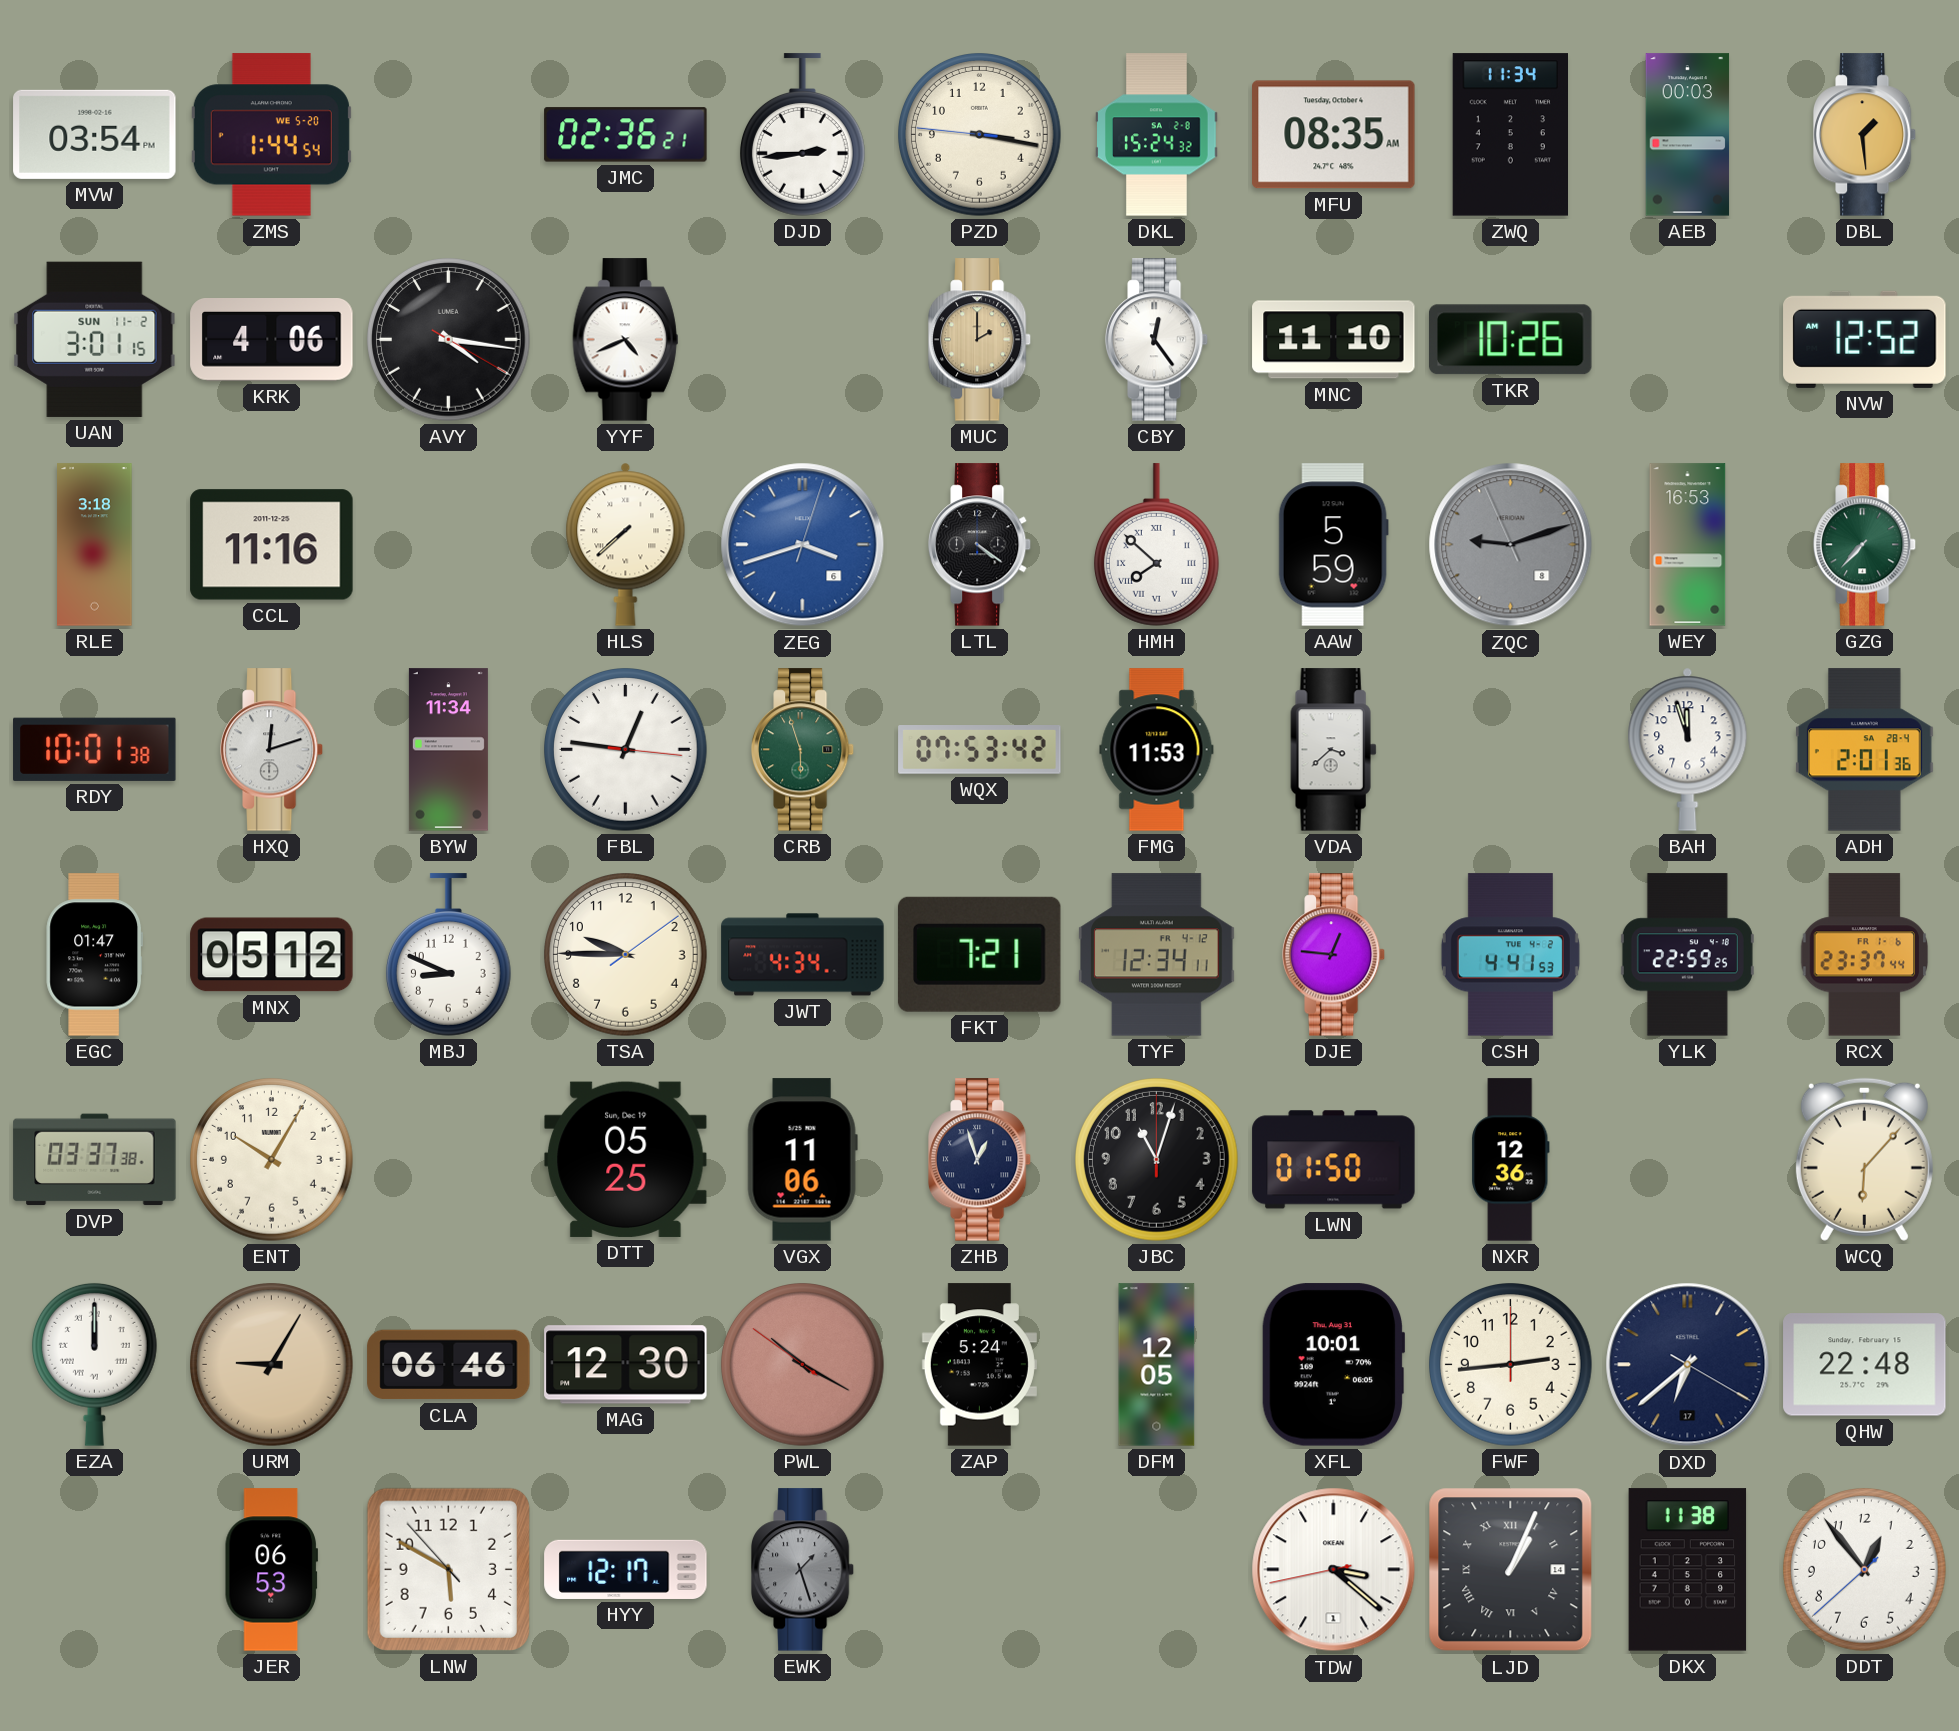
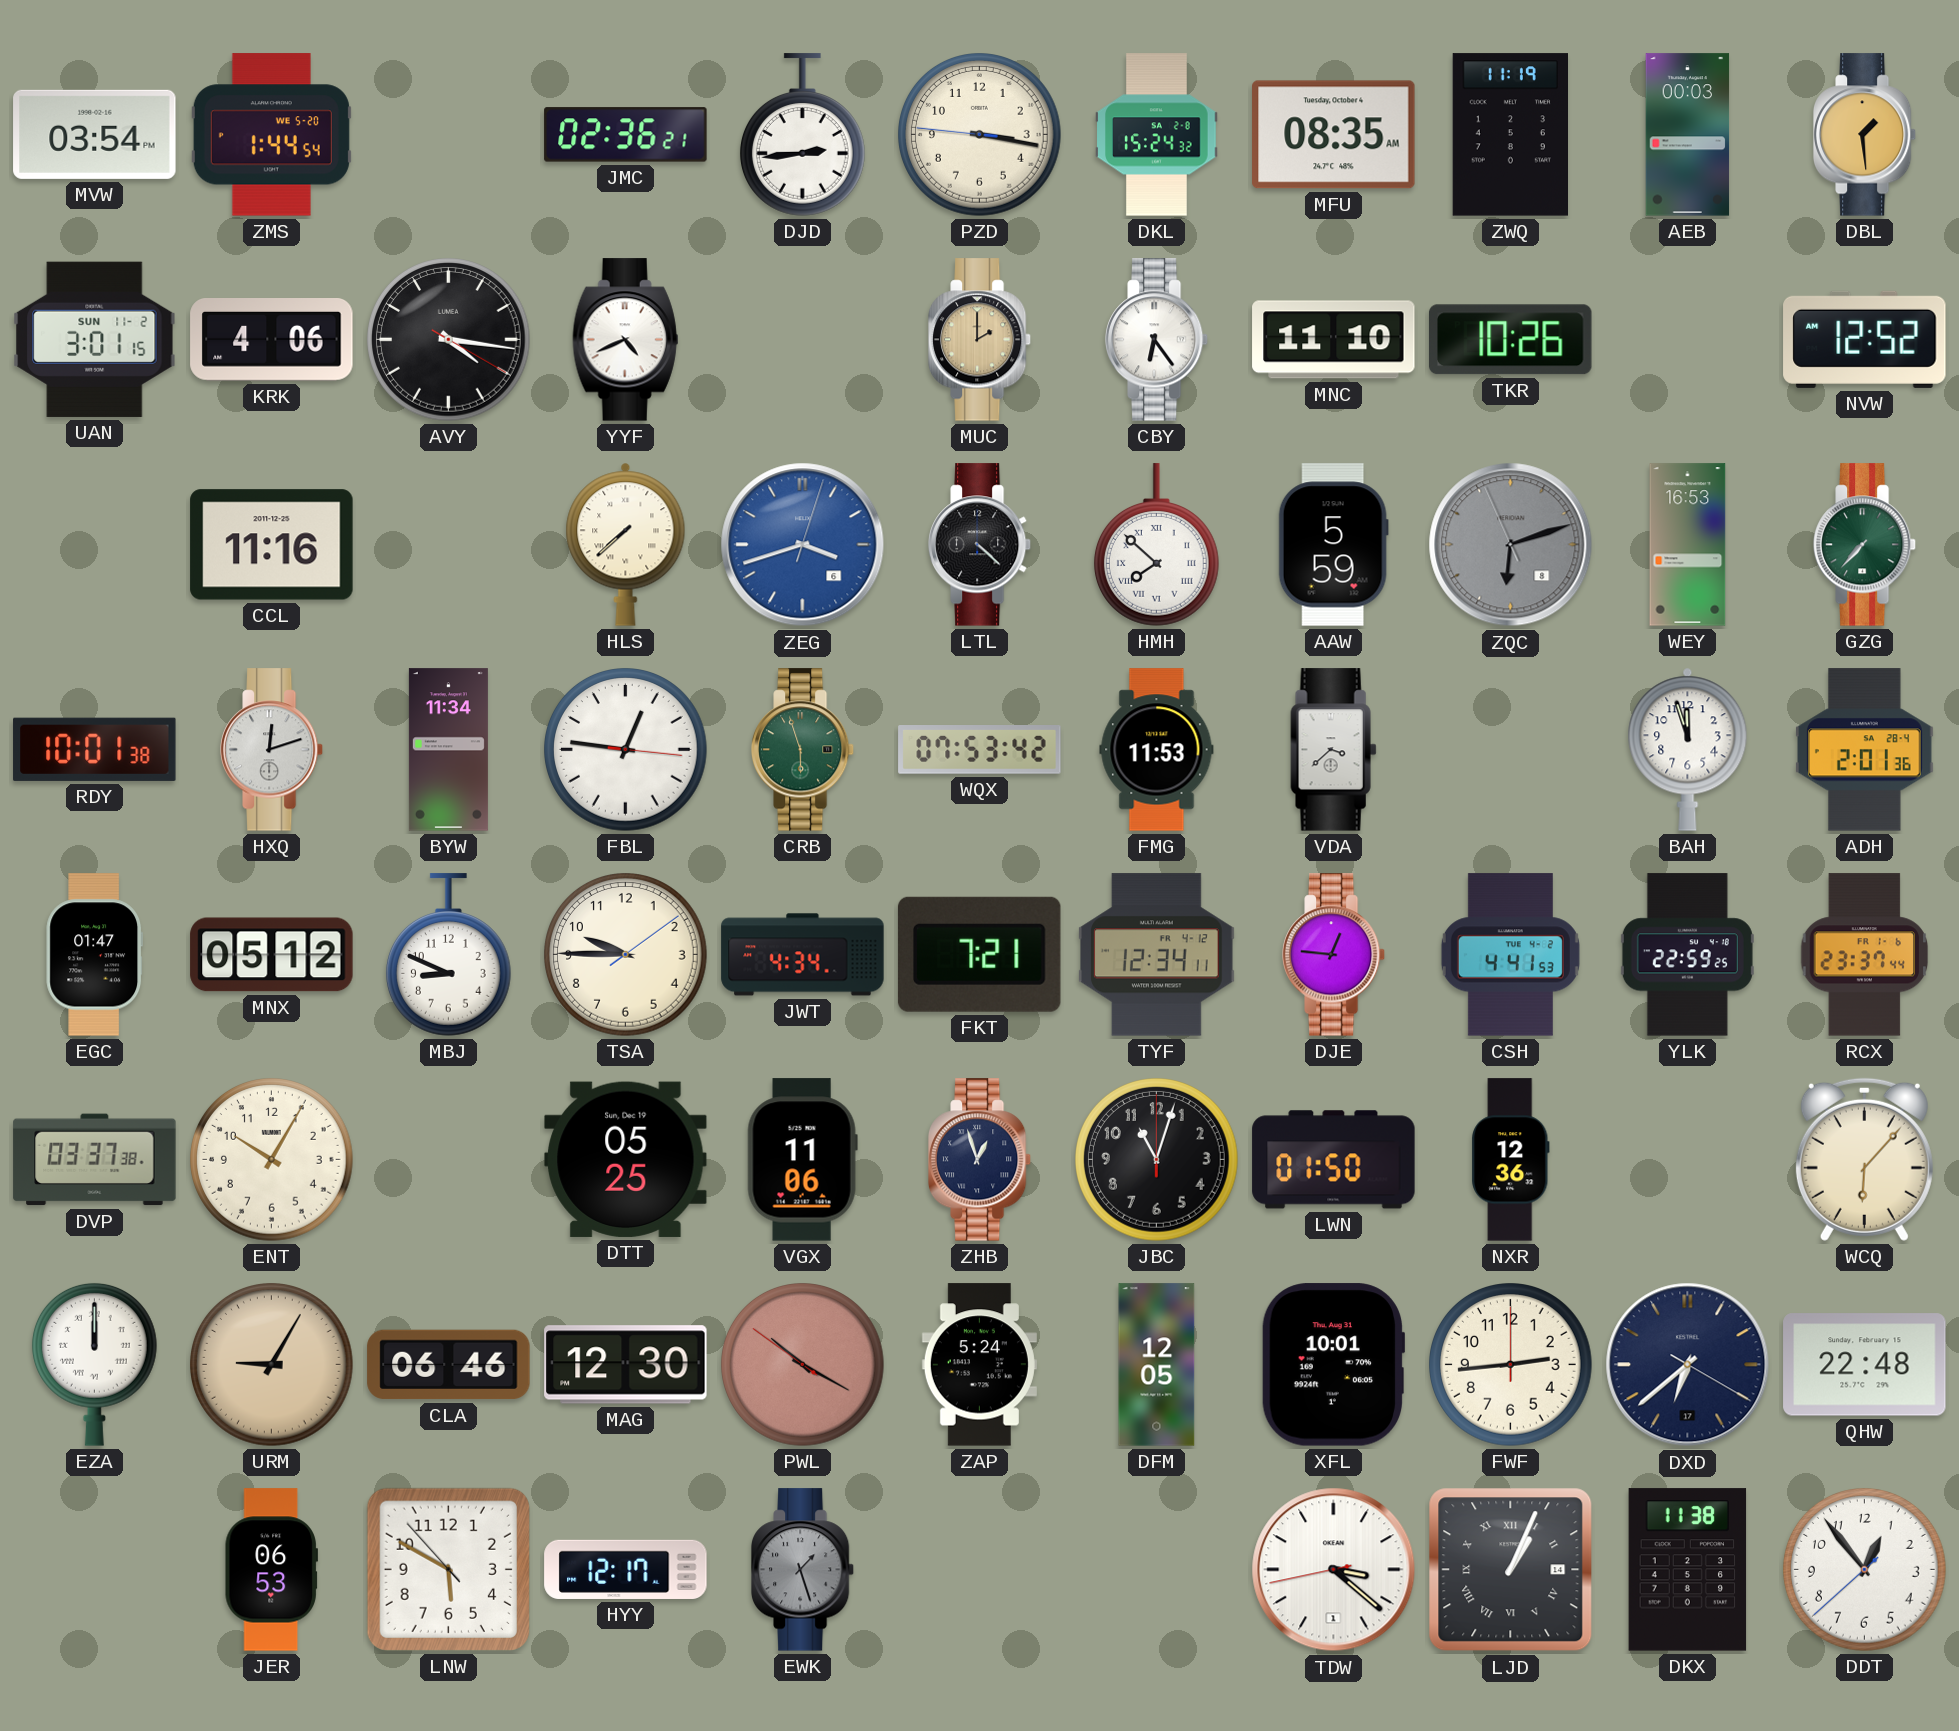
ZWQ: 11:34 -> 11:19
CBY: 12:24 -> 6:24
RLE: 3:18 -> none
LTL: 4:21 -> 4:22
ZQC: 9:11 -> 6:11
